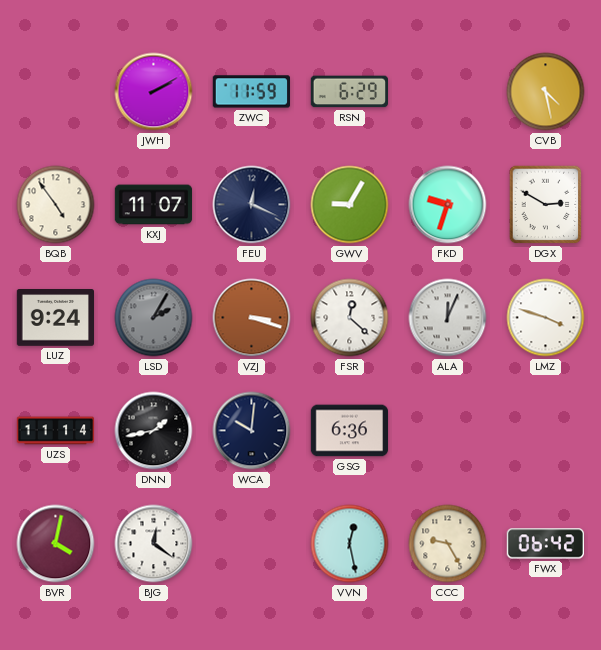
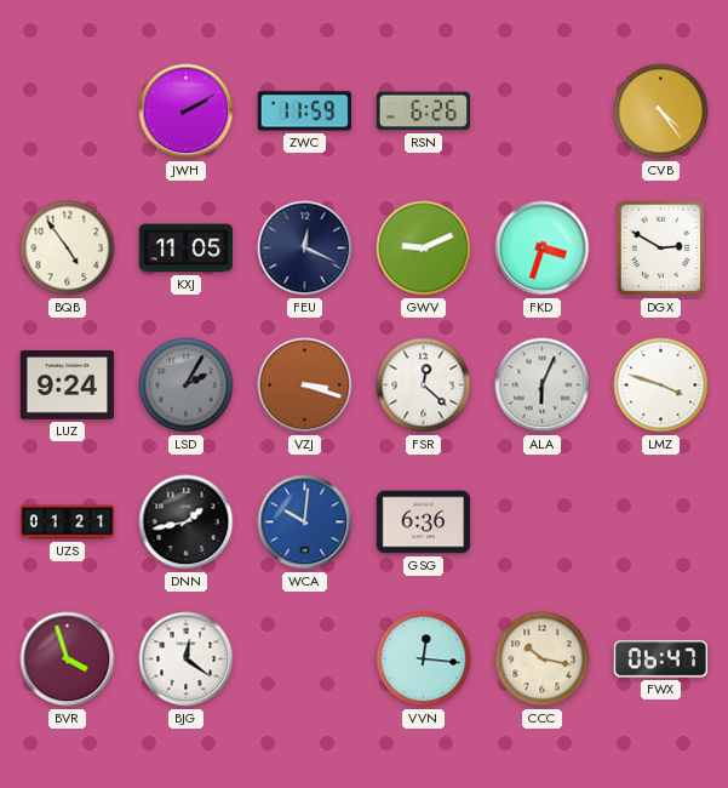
RSN: 6:29 -> 6:26
CVB: 4:28 -> 4:24
KXJ: 11:07 -> 11:05
GWV: 9:05 -> 9:11
FKD: 9:33 -> 3:33
ALA: 12:04 -> 6:04
UZS: 11:14 -> 01:21
WCA dial: navy -> blue
BVR: 4:02 -> 3:57
VVN: 12:28 -> 12:16
CCC: 9:25 -> 10:17
FWX: 06:42 -> 06:47
